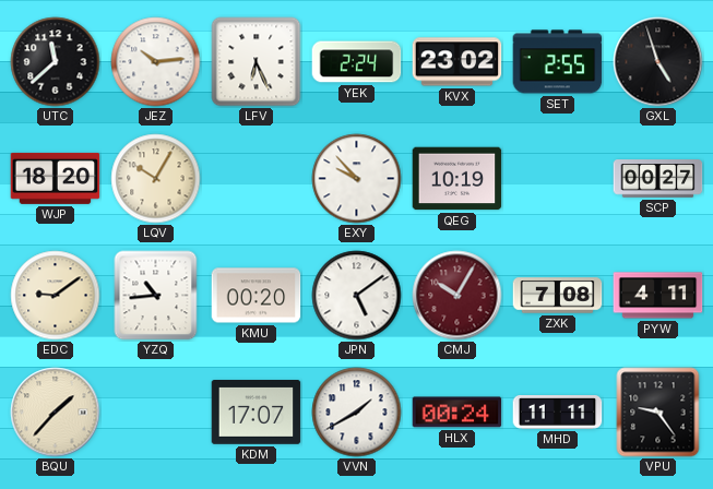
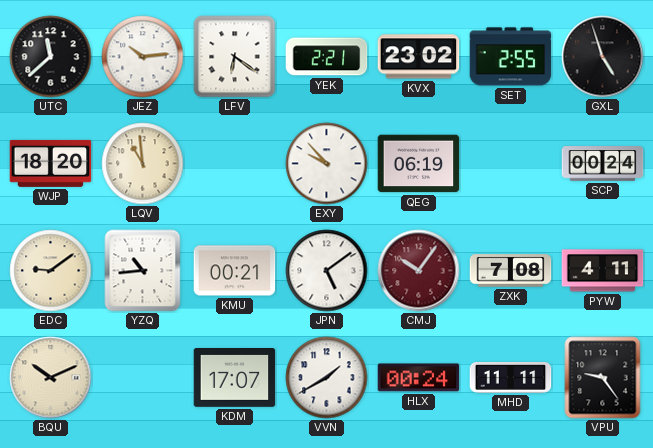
LFV: 6:26 -> 6:21
YEK: 2:24 -> 2:21
LQV: 10:05 -> 10:59
QEG: 10:19 -> 06:19
SCP: 00:27 -> 00:24
KMU: 00:20 -> 00:21
CMJ: 10:05 -> 10:06
BQU: 1:37 -> 10:11
